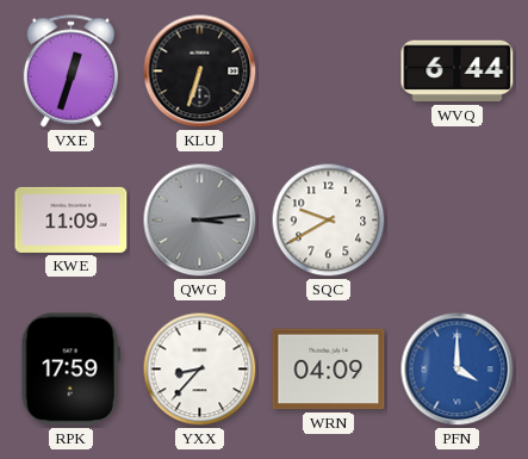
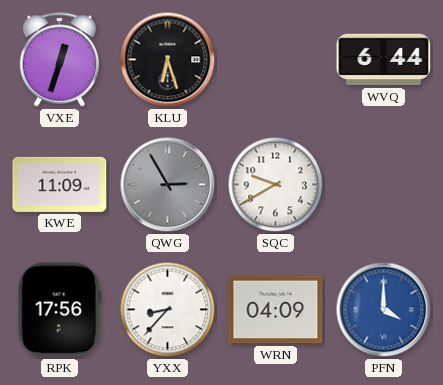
KLU: 6:33 -> 6:27
QWG: 3:14 -> 2:55
RPK: 17:59 -> 17:56
